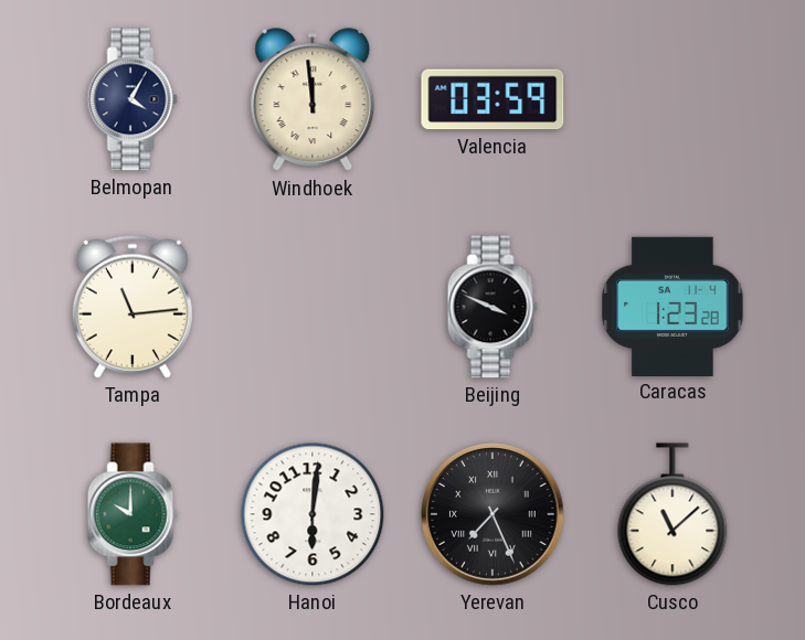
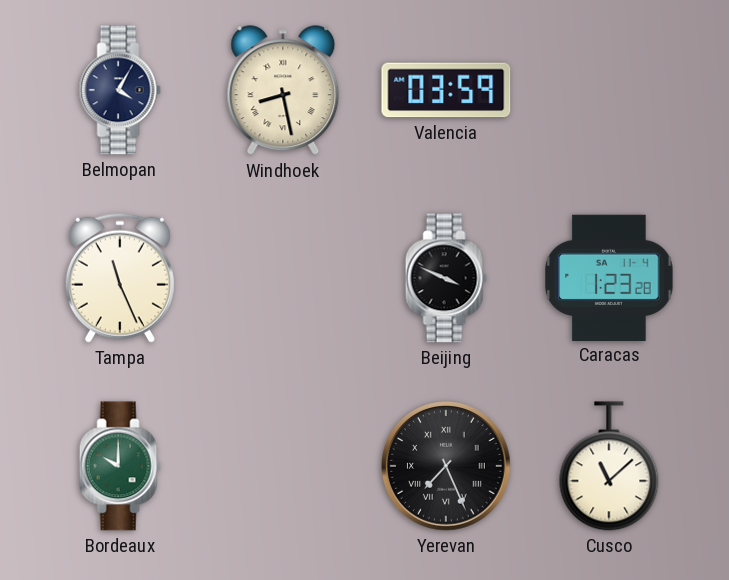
Windhoek: 11:59 -> 8:28
Tampa: 11:14 -> 11:26
Hanoi: 6:01 -> none
